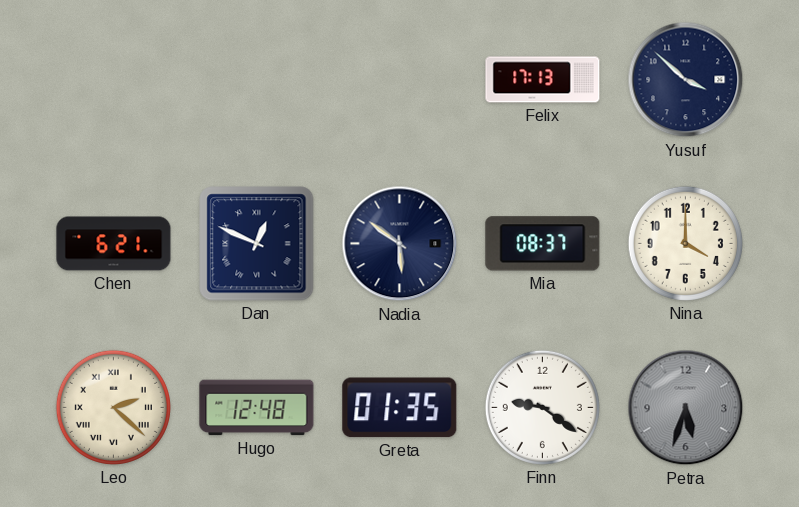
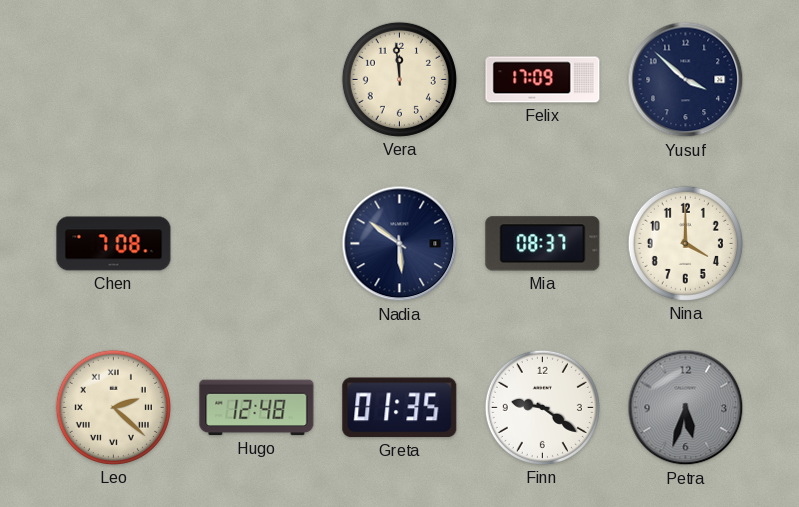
Vera: none -> 11:59
Felix: 17:13 -> 17:09
Chen: 6:21 -> 7:08
Dan: 12:49 -> none
